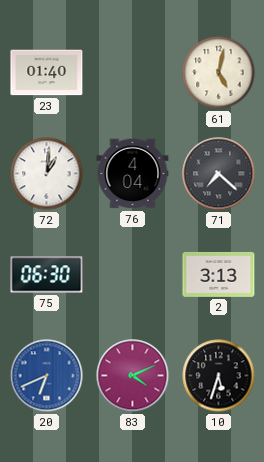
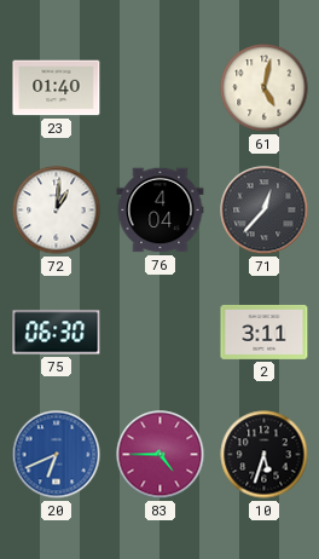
71: 7:22 -> 12:37
2: 3:13 -> 3:11
83: 4:11 -> 4:45
